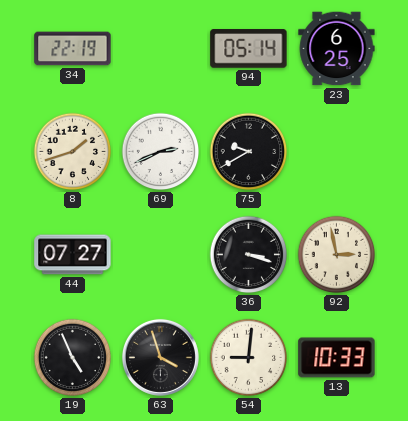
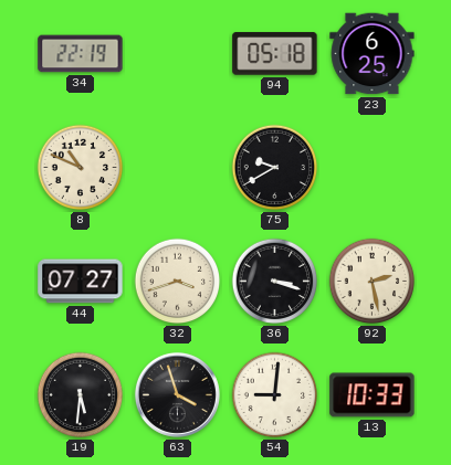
94: 05:14 -> 05:18
8: 1:42 -> 10:49
69: 2:41 -> none
32: none -> 3:42
92: 2:58 -> 2:28
19: 4:56 -> 5:31
